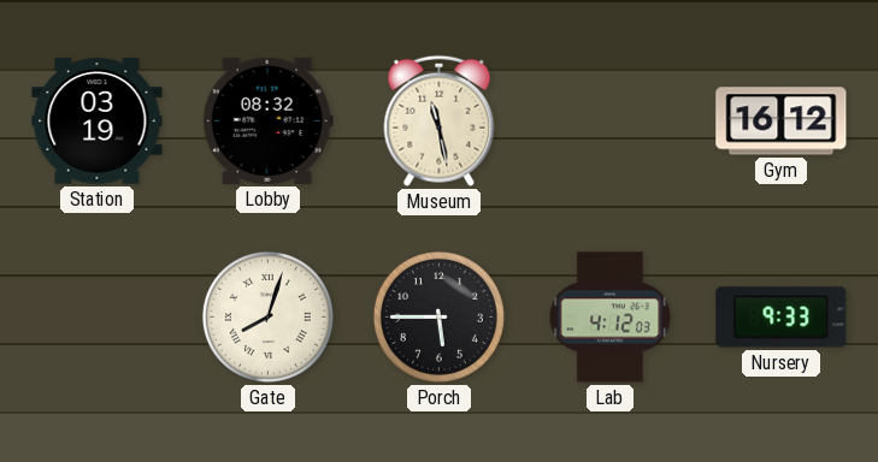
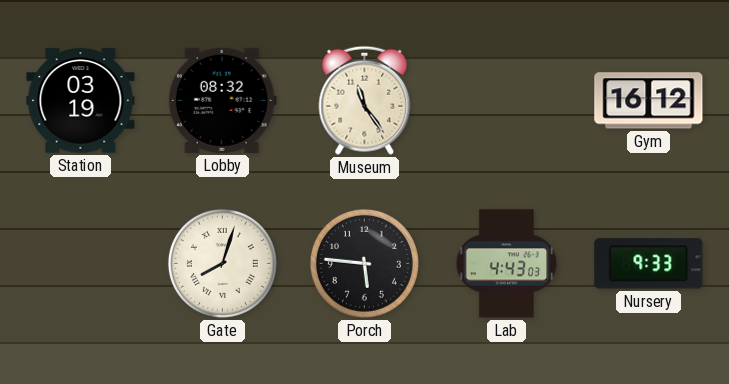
Museum: 11:28 -> 11:24
Porch: 5:45 -> 5:46
Lab: 4:12 -> 4:43
